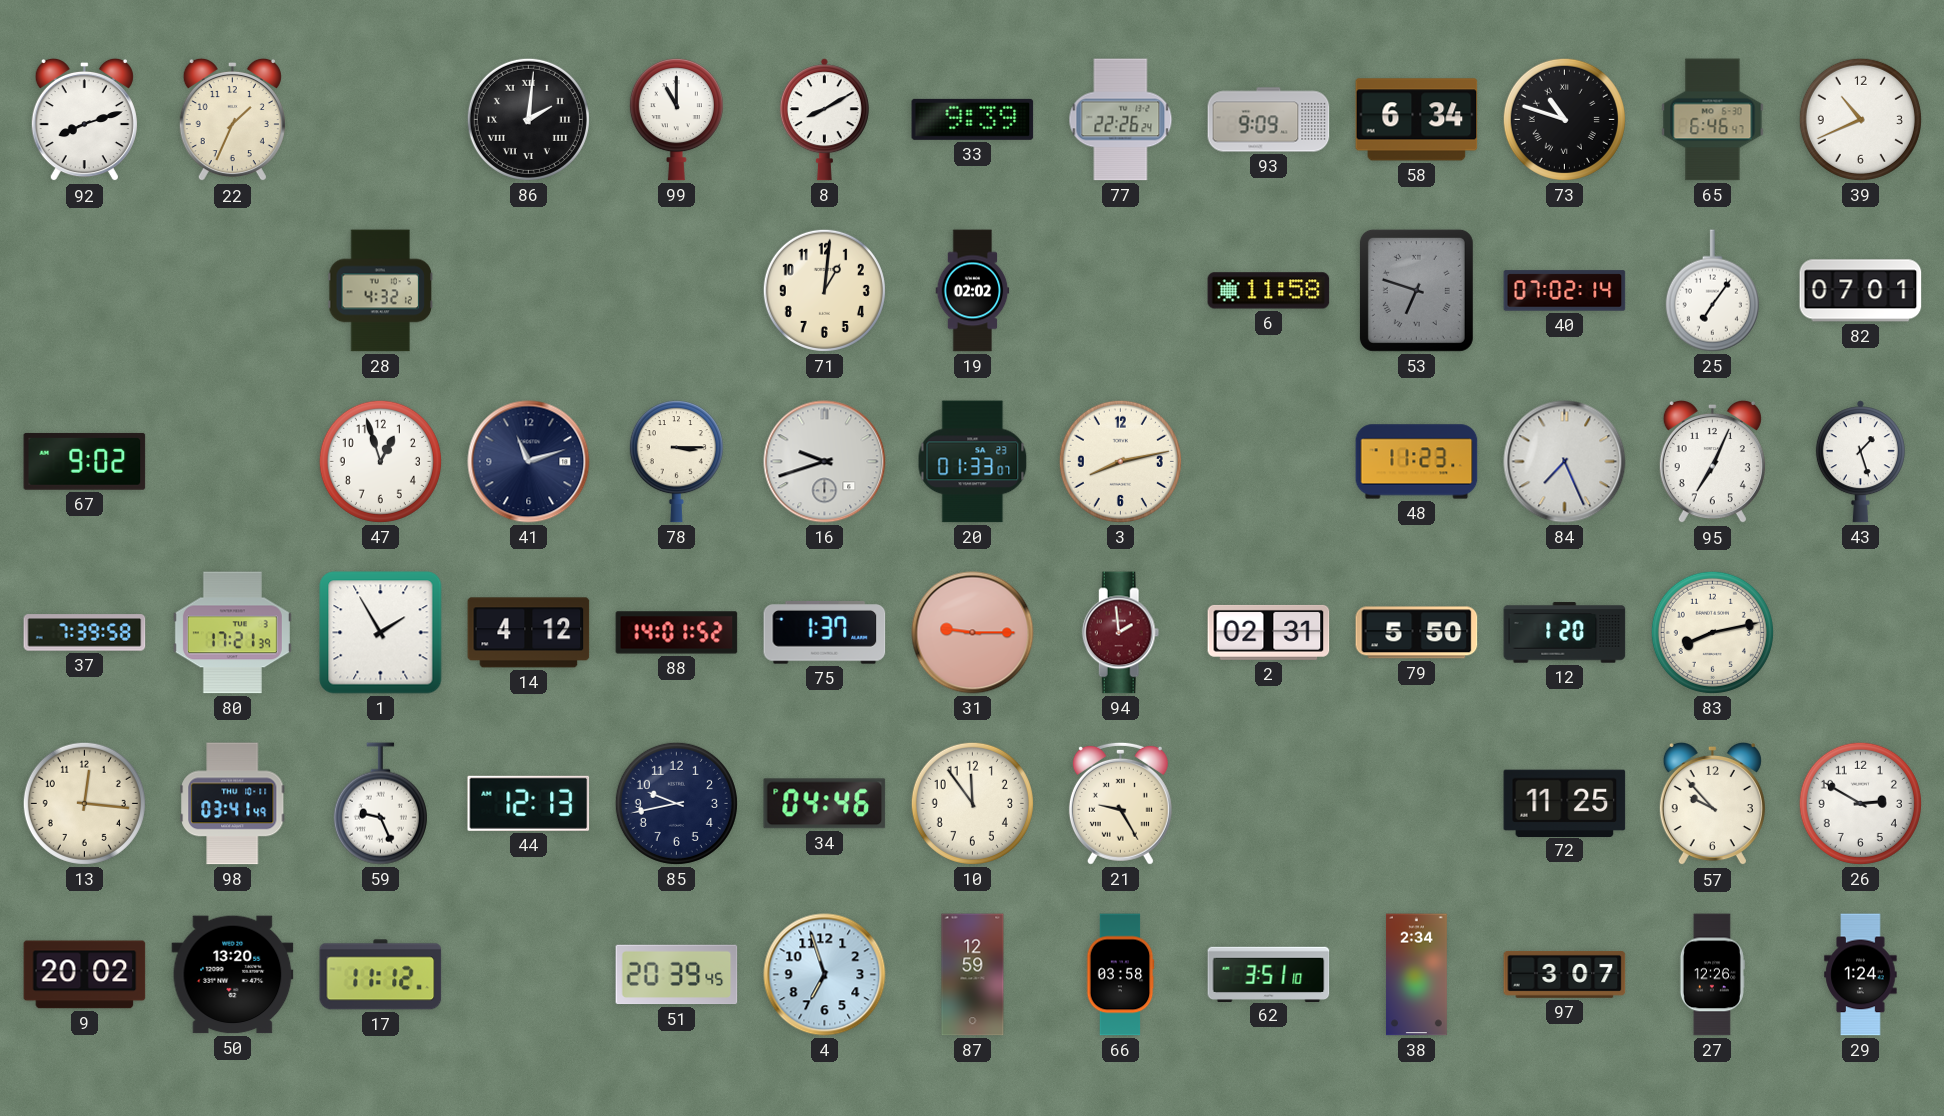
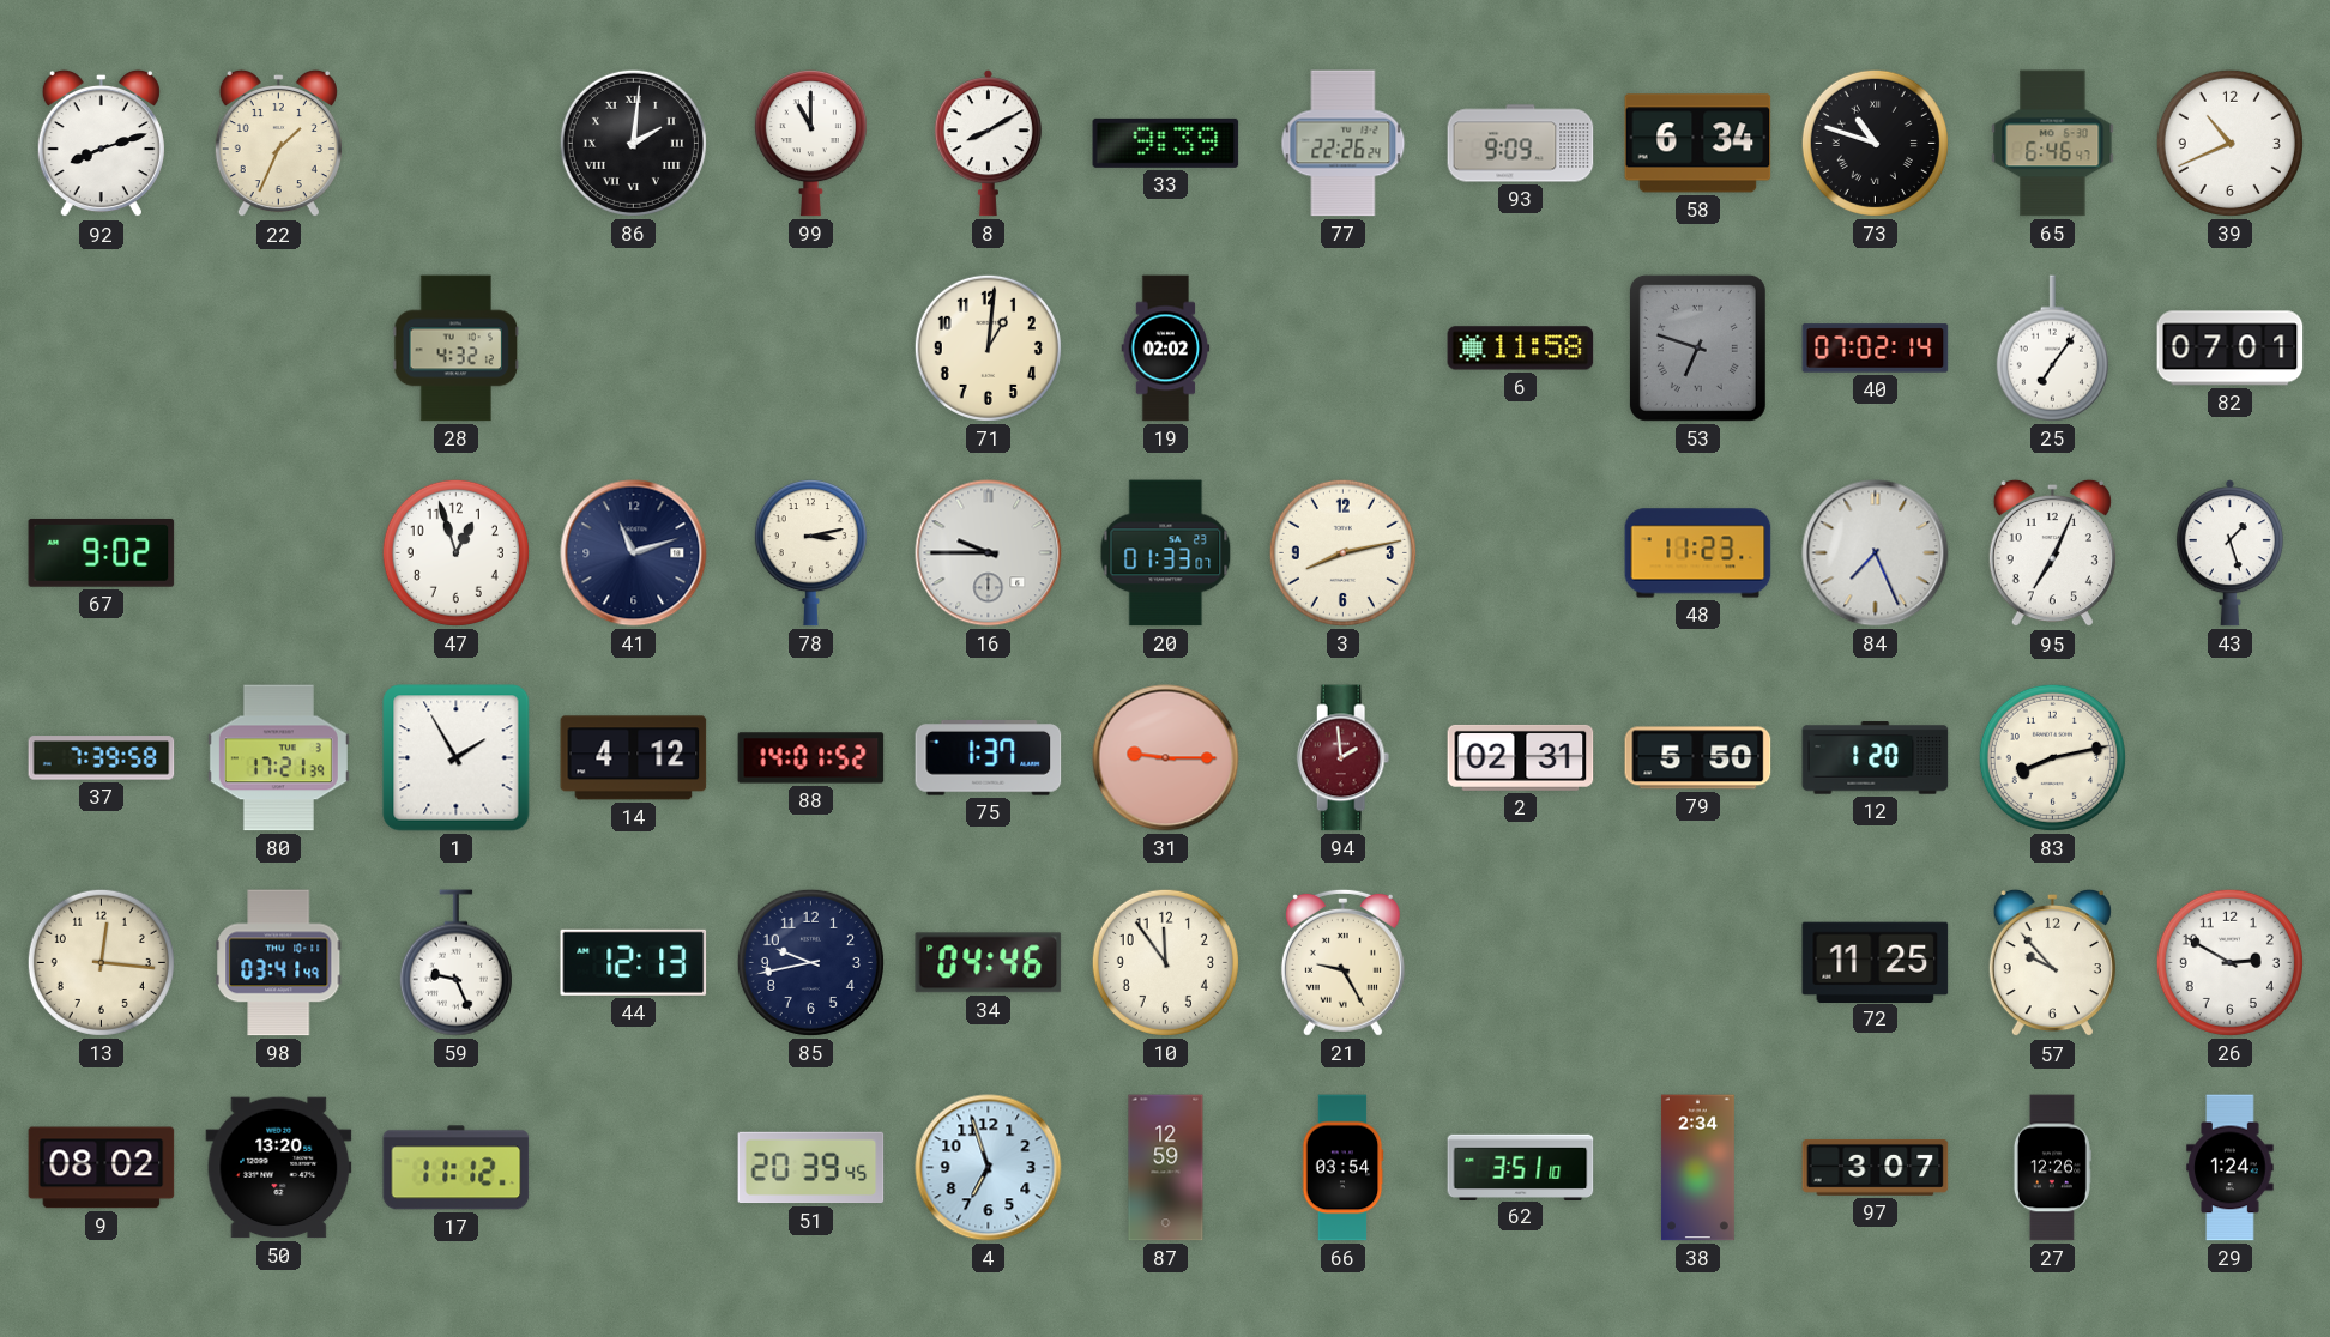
78: 3:15 -> 3:13
16: 9:42 -> 9:45
9: 20:02 -> 08:02
66: 03:58 -> 03:54
